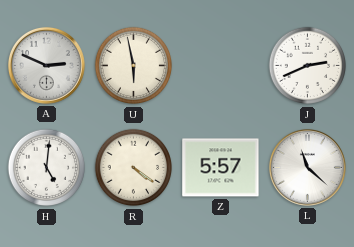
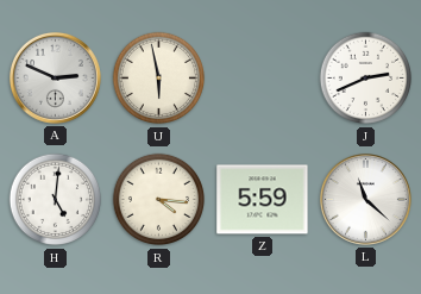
R: 4:21 -> 4:16
Z: 5:57 -> 5:59
